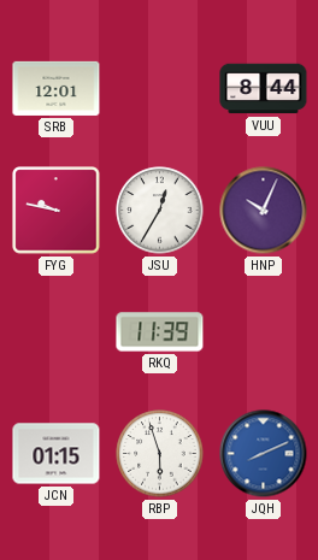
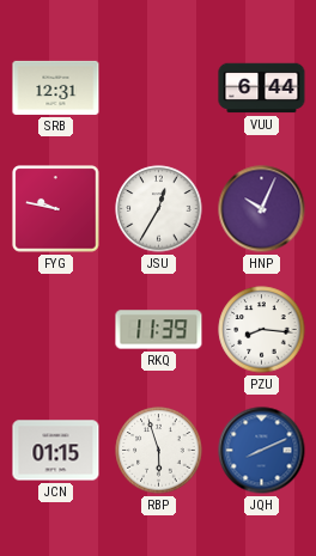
SRB: 12:01 -> 12:31
VUU: 8:44 -> 6:44
PZU: none -> 8:16
